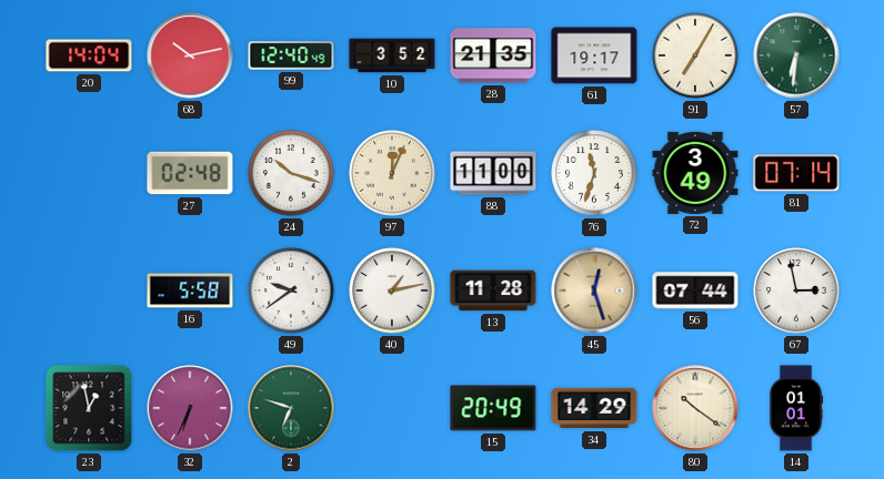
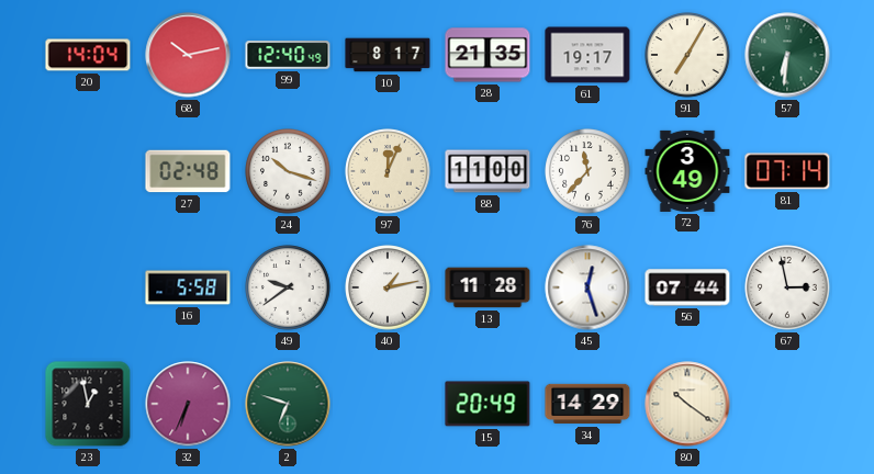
10: 3:52 -> 8:17
76: 11:33 -> 11:37
45 dial: champagne -> white
14: 01:01 -> none
